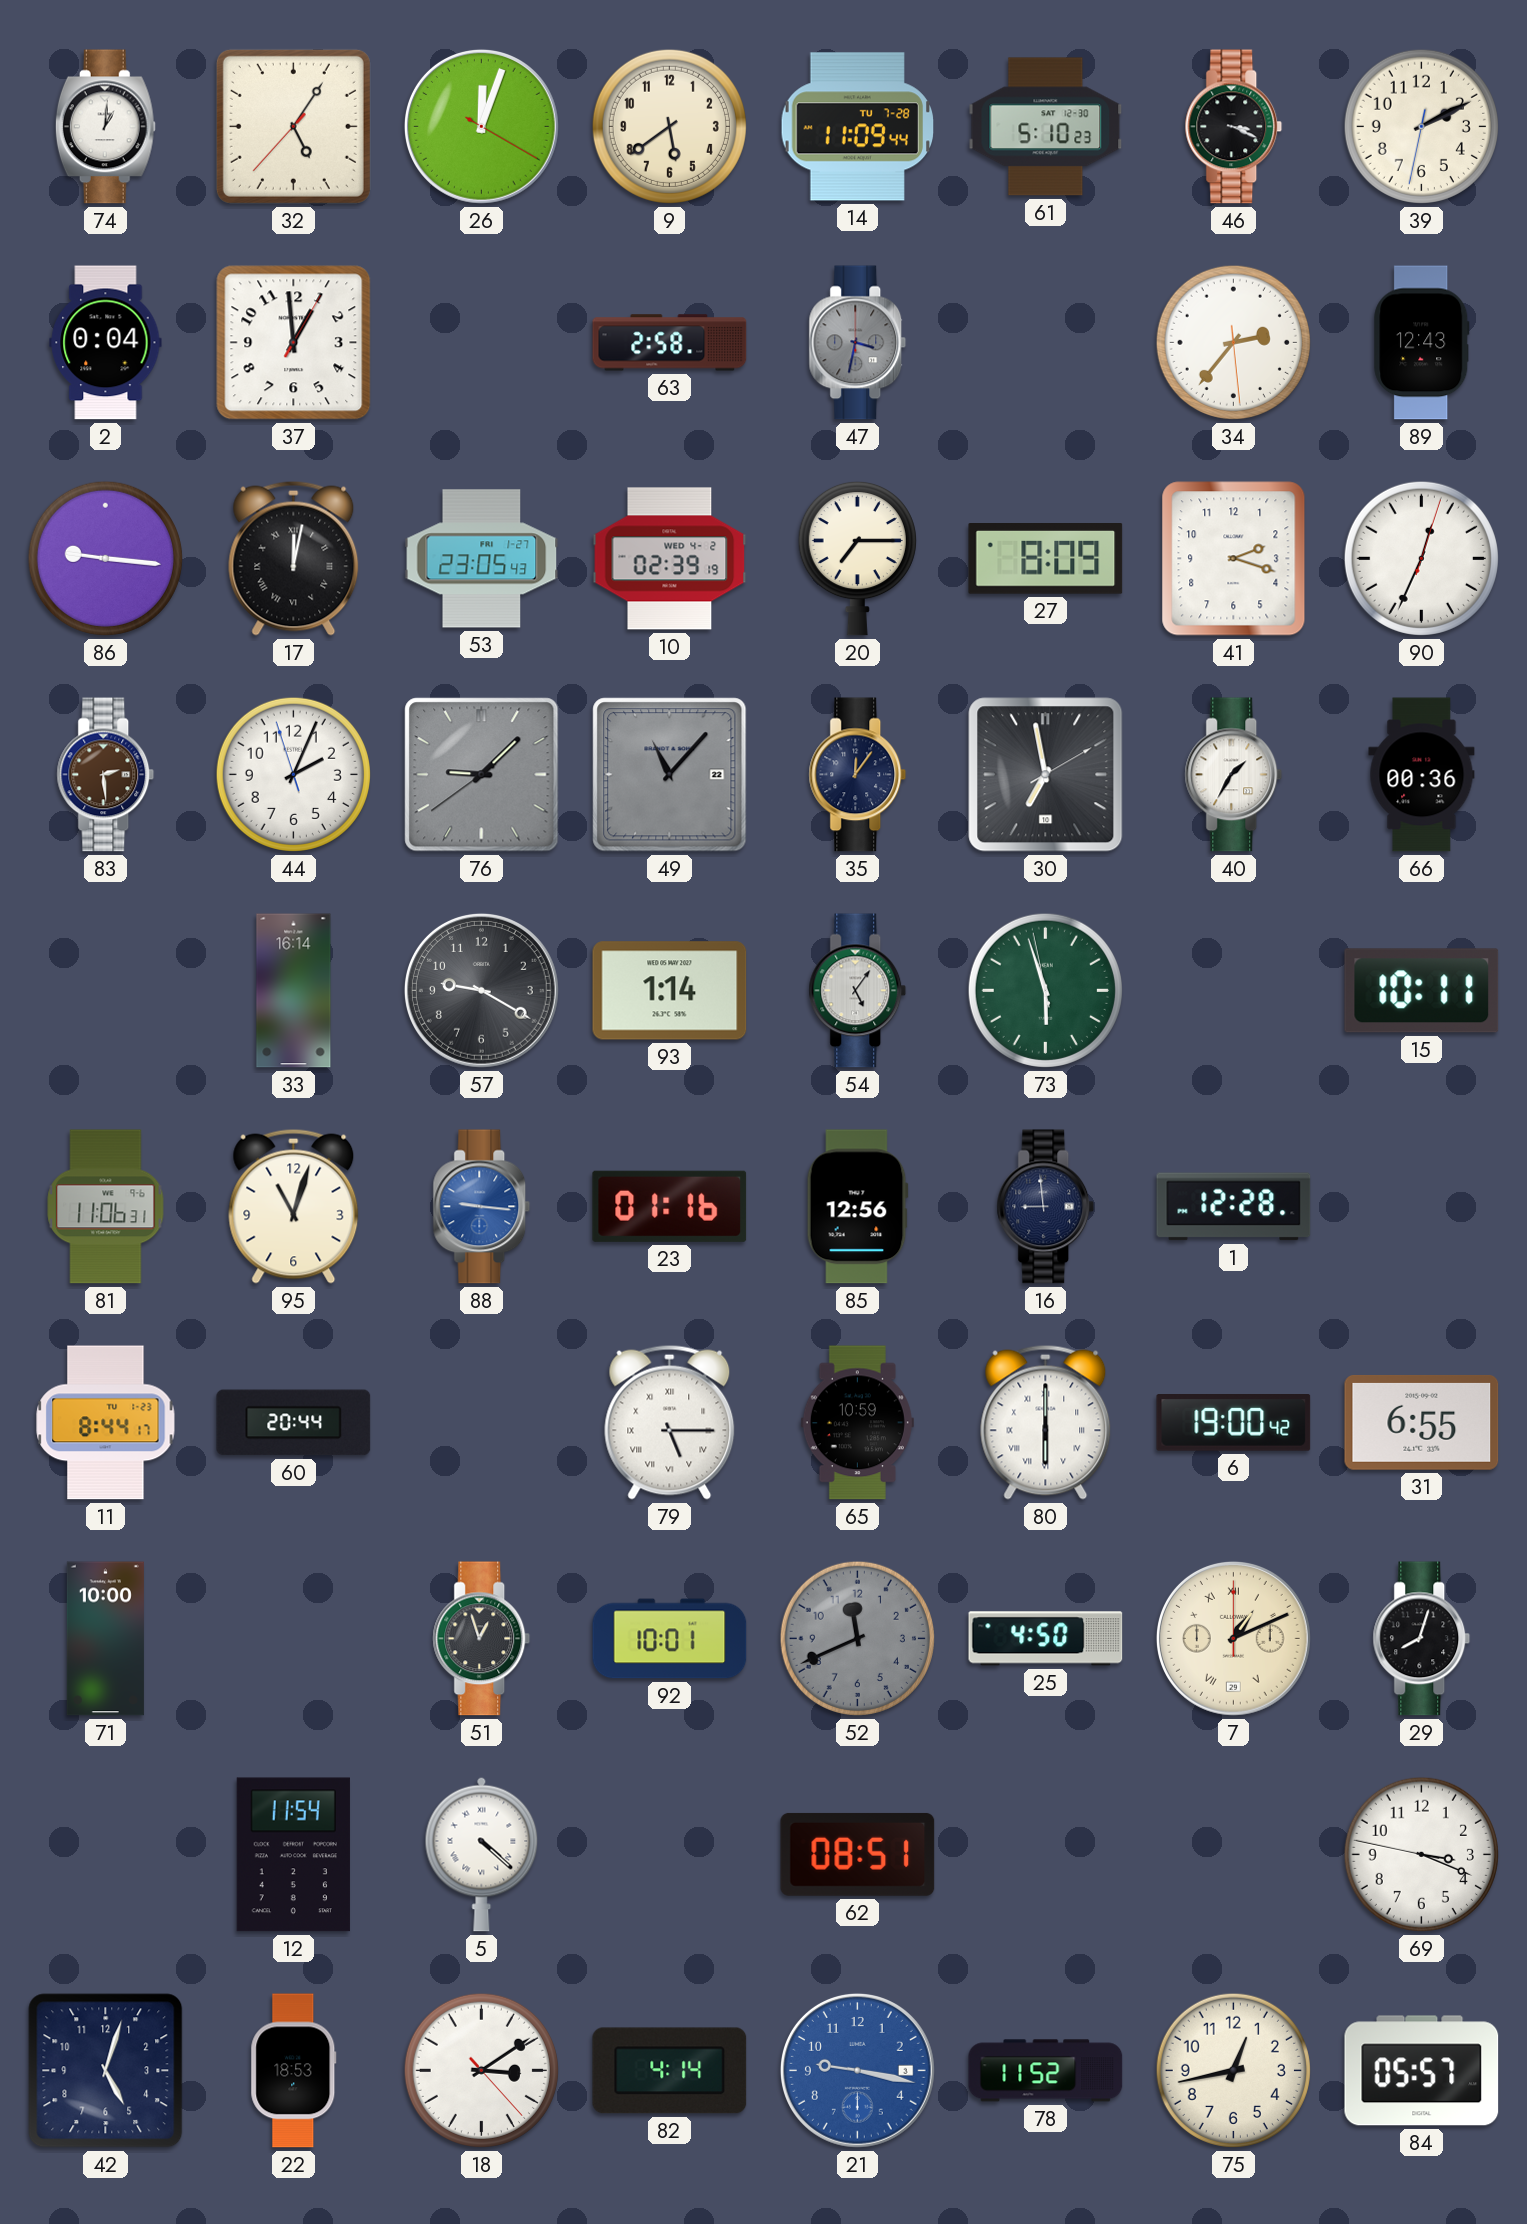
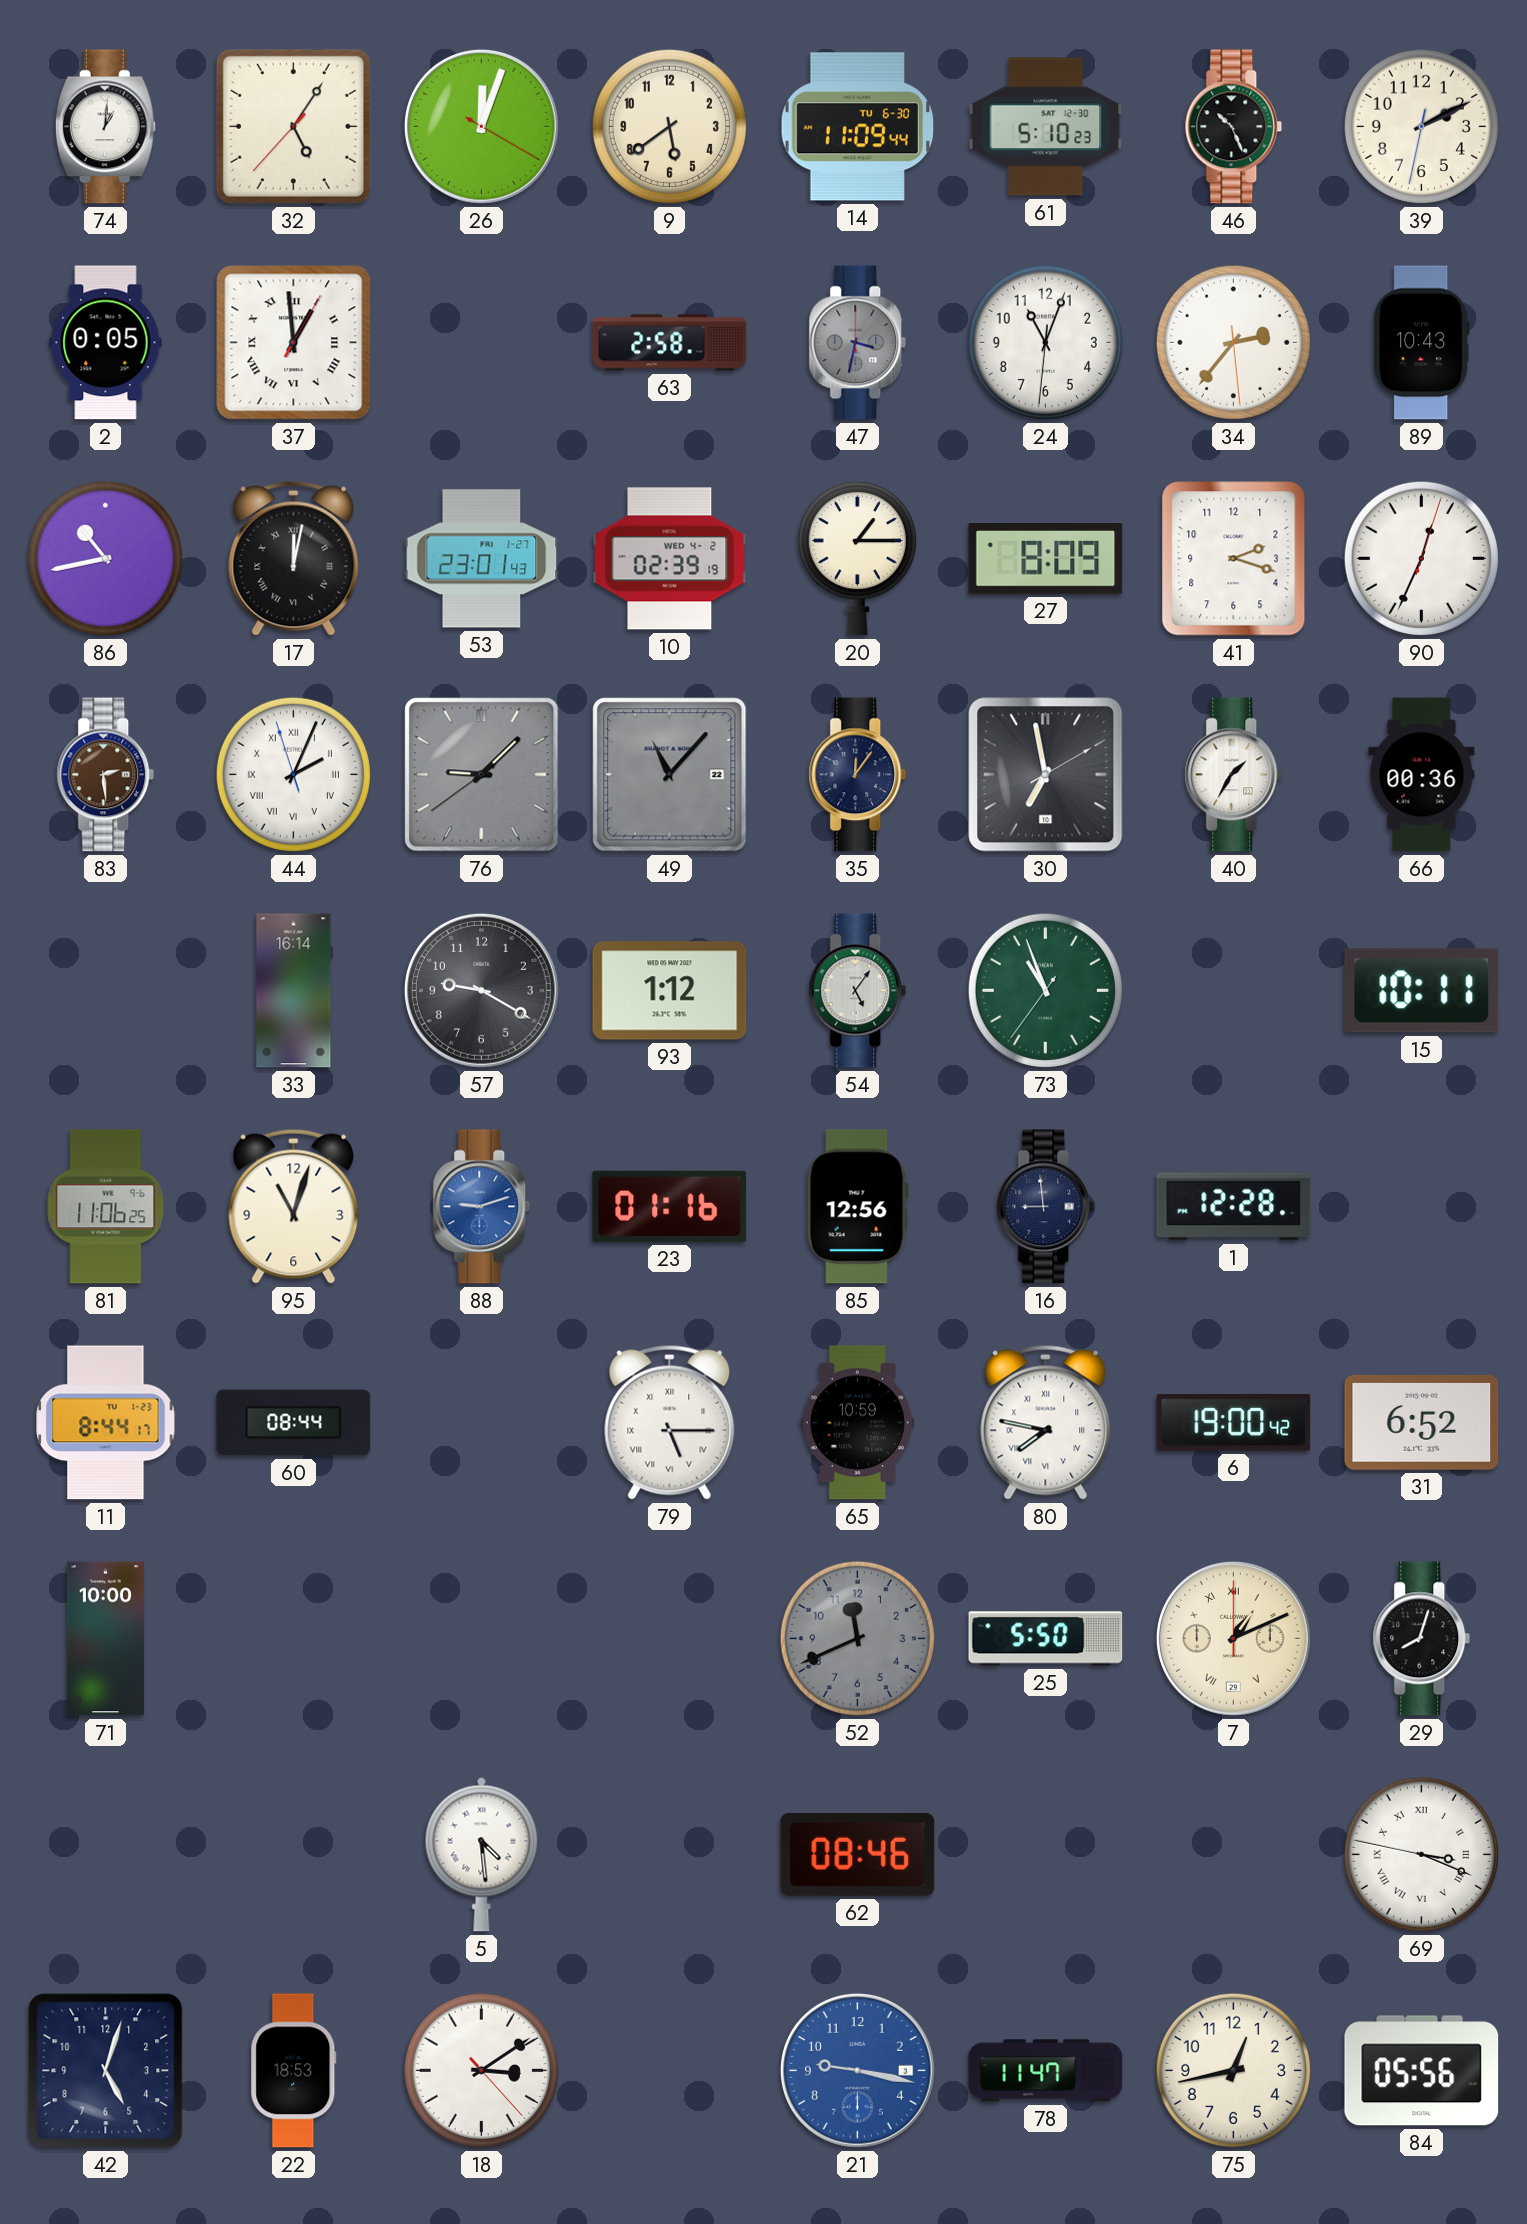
14 date: TU 7-28 -> TU 6-30
46: 3:19 -> 10:26
2: 0:04 -> 0:05
37 numerals: Arabic -> Roman
24: none -> 11:03
89: 12:43 -> 10:43
86: 9:16 -> 10:43
53: 23:05 -> 23:01
20: 7:15 -> 1:15
44 numerals: Arabic -> Roman
93: 1:14 -> 1:12
73: 5:56 -> 10:56
81: 11:06:31 -> 11:06:25
88: 9:16 -> 9:12
60: 20:44 -> 08:44
80: 6:00 -> 7:47
31: 6:55 -> 6:52
51: 12:57 -> none
92: 10:01 -> none
25: 4:50 -> 5:50
12: 11:54 -> none
5: 4:22 -> 4:29
62: 08:51 -> 08:46
69 numerals: Arabic -> Roman
82: 4:14 -> none
78: 11:52 -> 11:47
84: 05:57 -> 05:56
